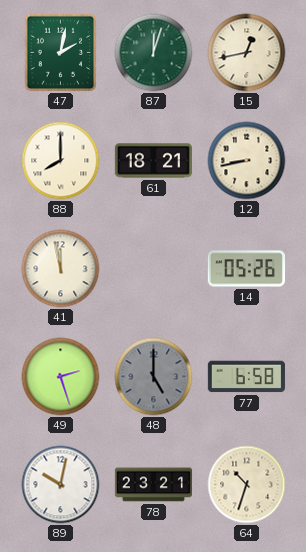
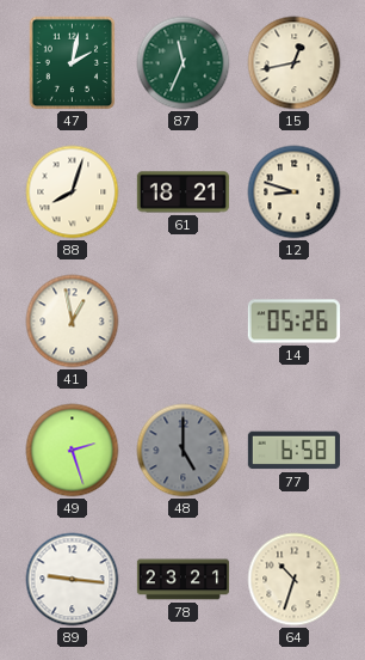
87: 12:03 -> 11:34
88: 8:00 -> 8:03
12: 8:43 -> 8:48
41: 11:58 -> 12:58
89: 10:02 -> 9:16
